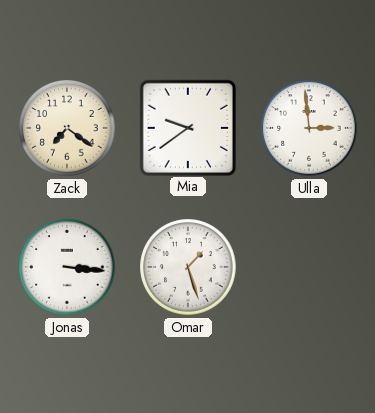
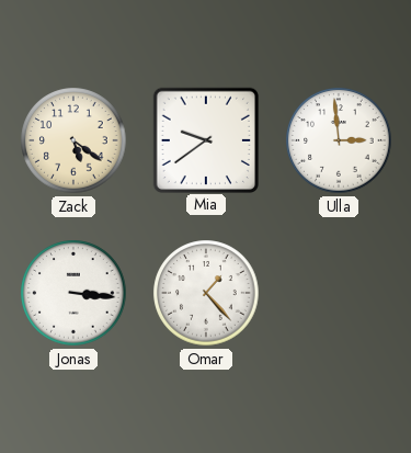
Zack: 7:21 -> 5:21
Omar: 1:27 -> 1:23
